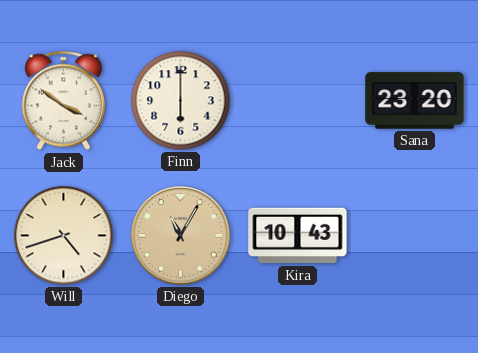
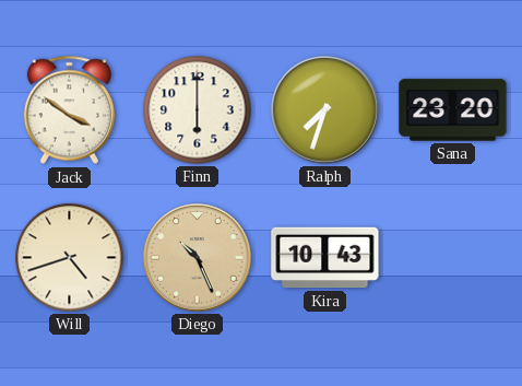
Ralph: none -> 7:33
Diego: 11:05 -> 10:26
